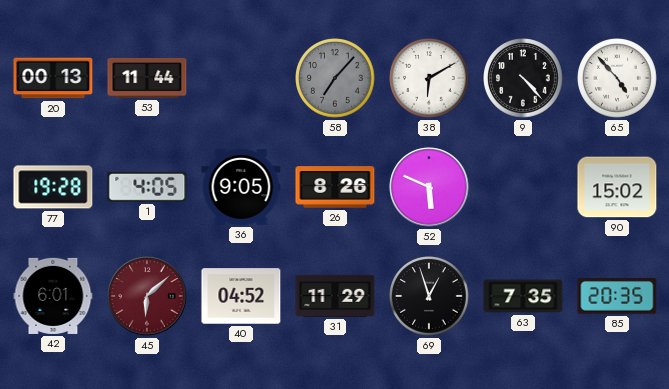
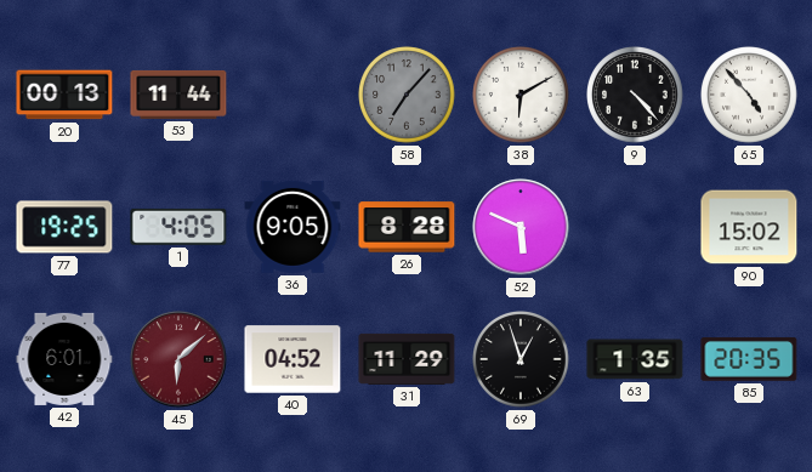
77: 19:28 -> 19:25
26: 8:26 -> 8:28
63: 7:35 -> 1:35
